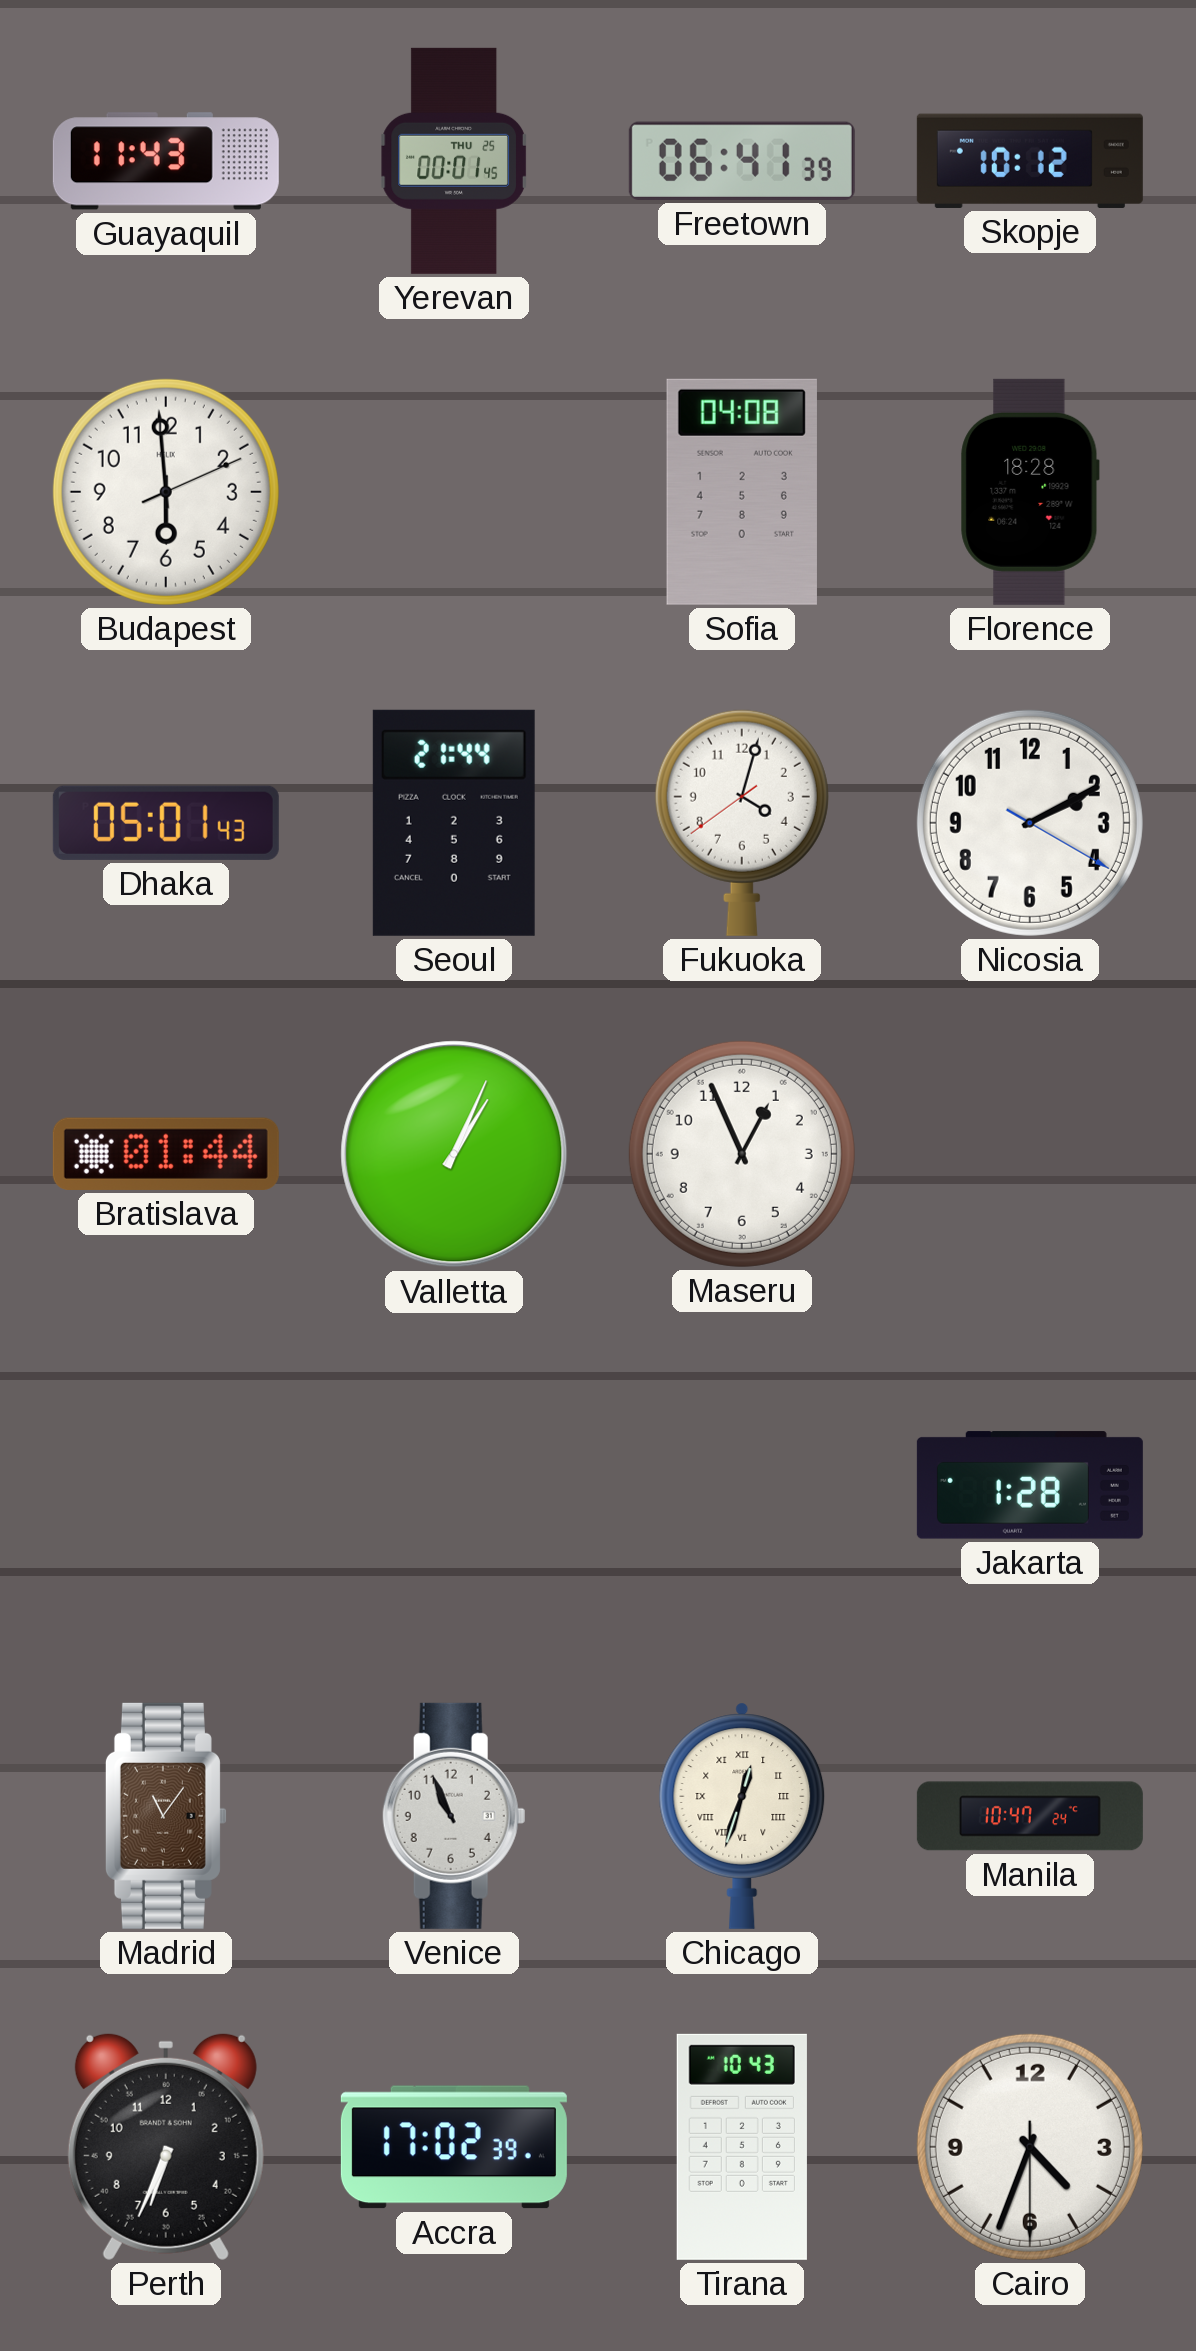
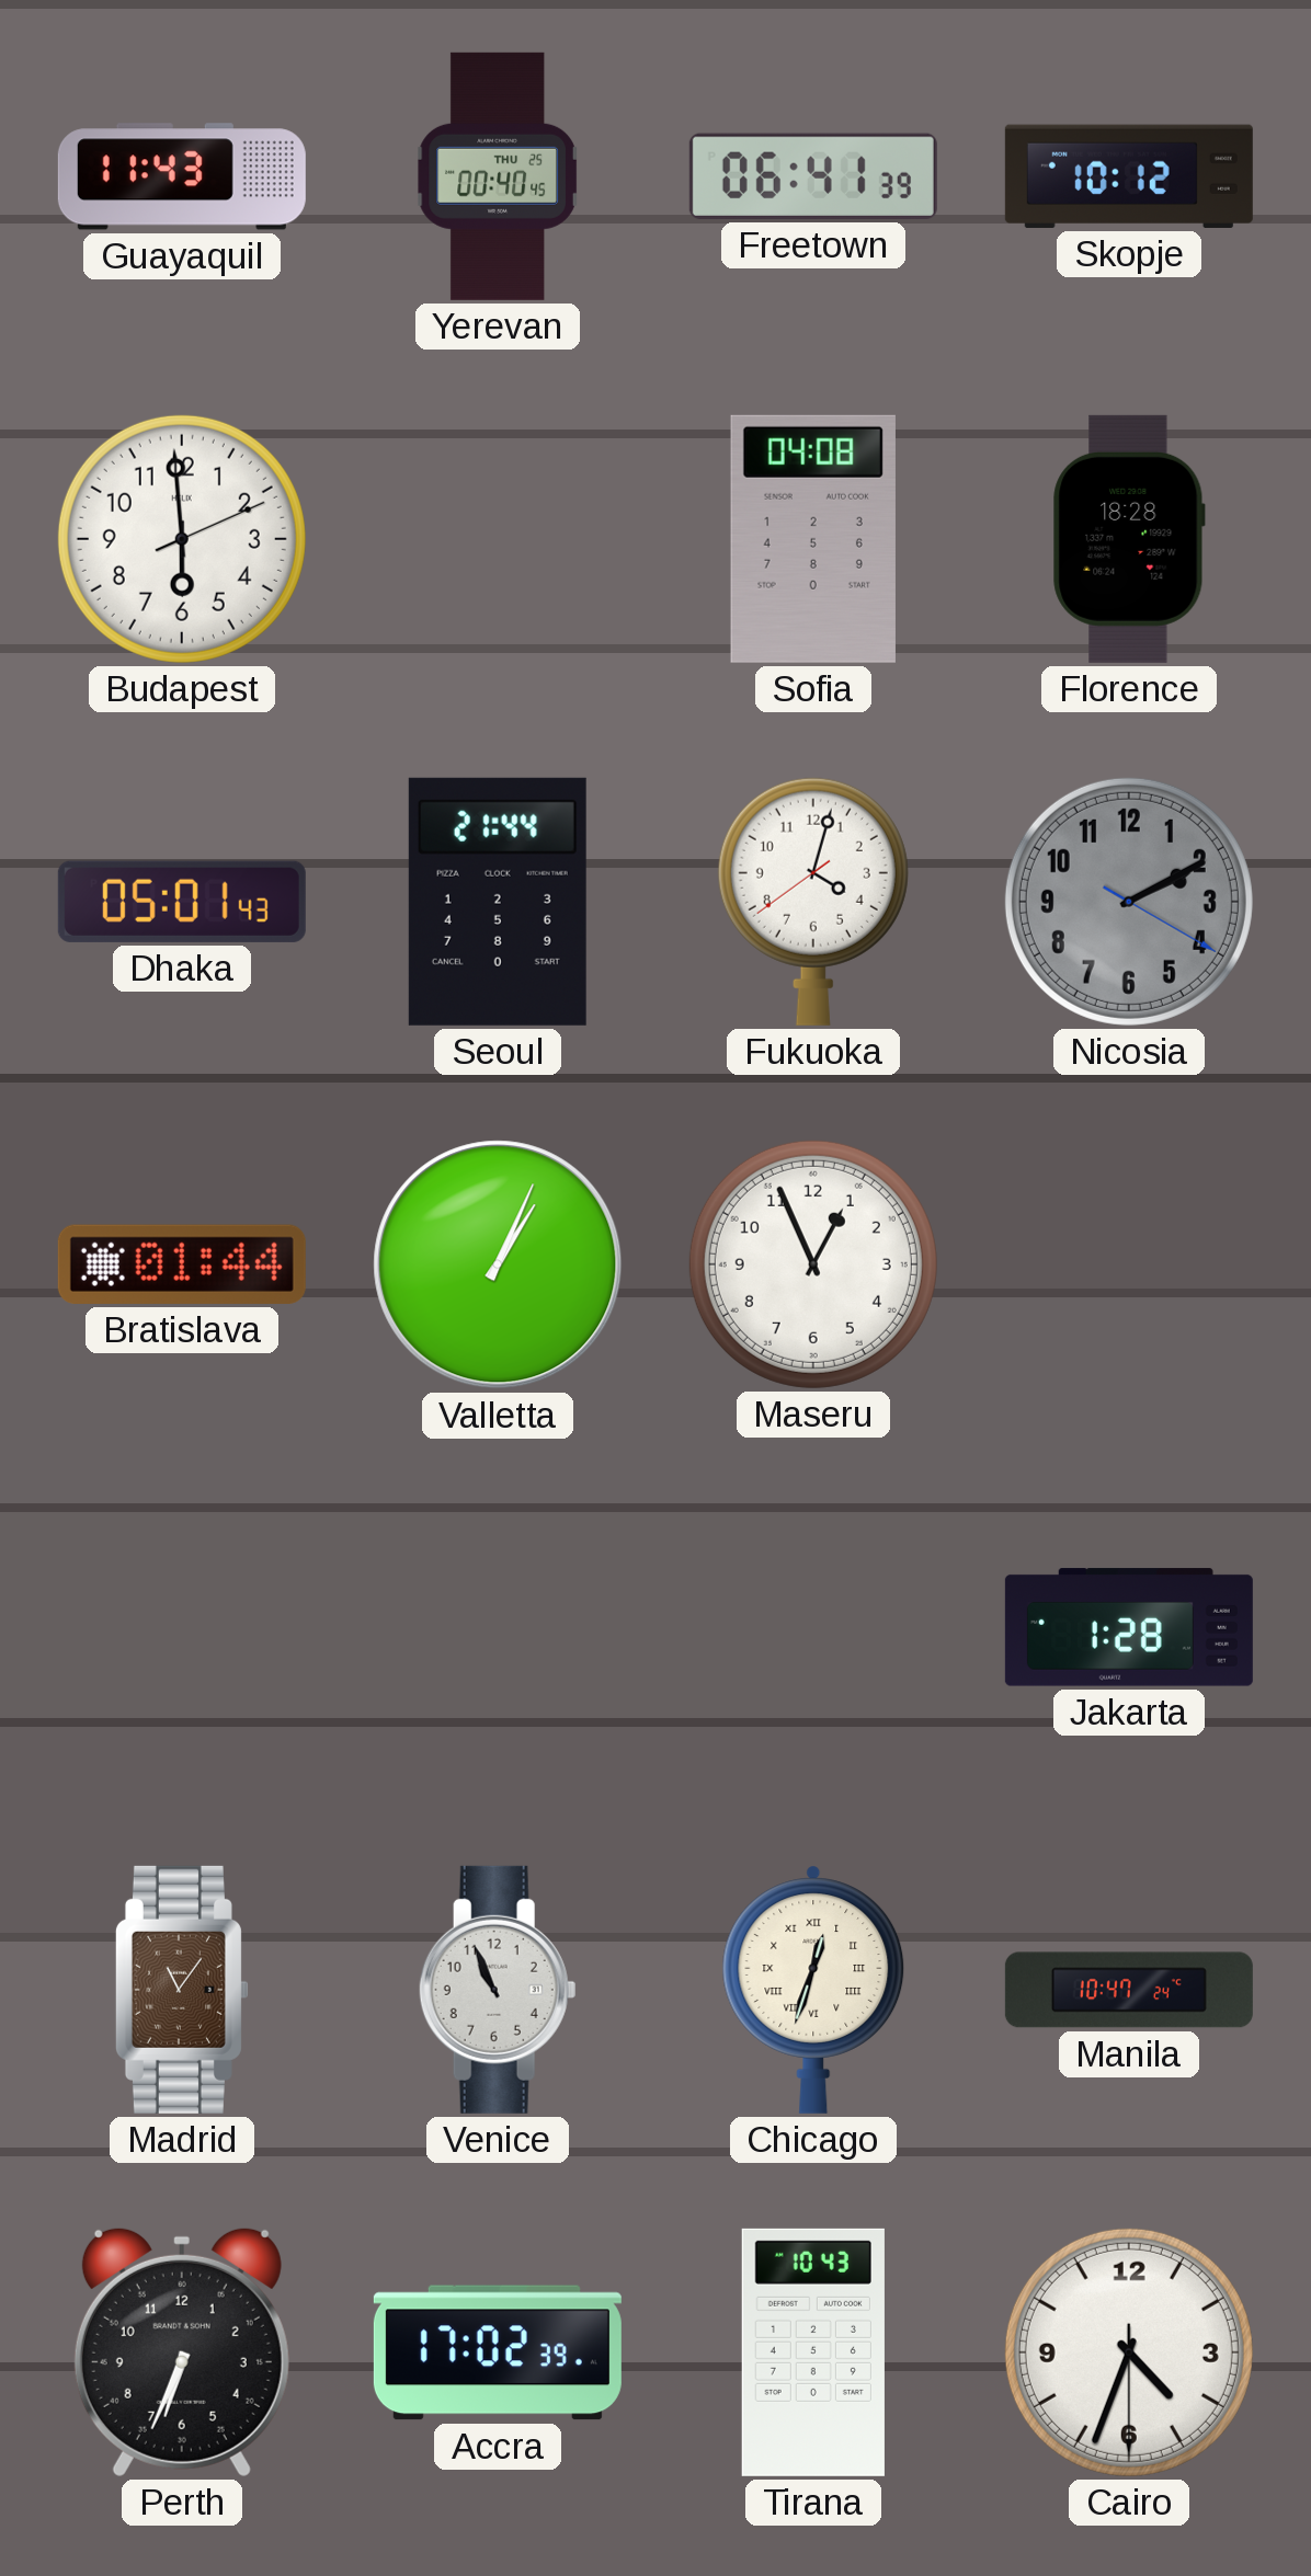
Yerevan: 00:01 -> 00:40
Nicosia dial: white -> grey
